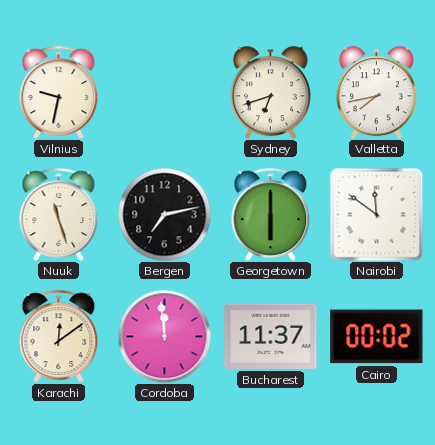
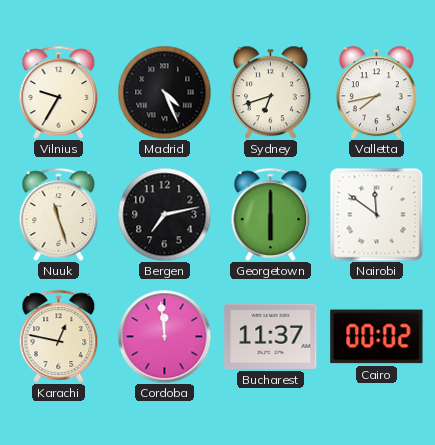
Vilnius: 9:32 -> 9:35
Madrid: none -> 4:26
Karachi: 12:09 -> 12:47
